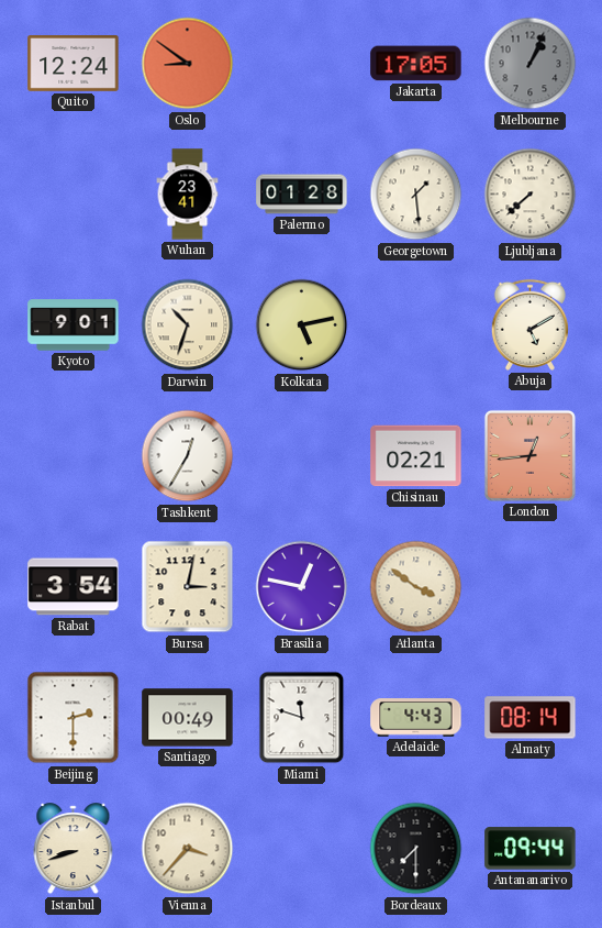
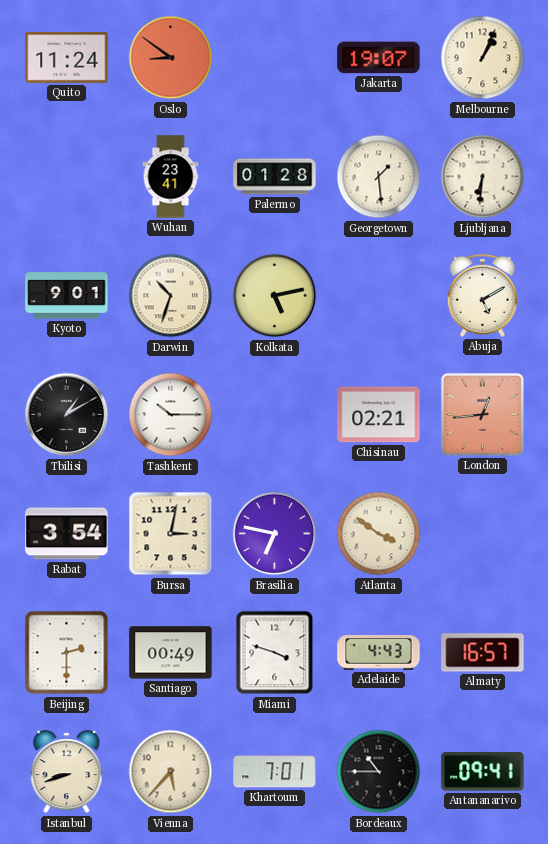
Quito: 12:24 -> 11:24
Jakarta: 17:05 -> 19:07
Melbourne dial: grey -> cream
Ljubljana: 7:38 -> 6:31
Tbilisi: none -> 1:10
Tashkent: 12:35 -> 10:15
Brasilia: 12:47 -> 6:47
Miami: 11:48 -> 3:48
Almaty: 08:14 -> 16:57
Vienna: 3:37 -> 5:37
Khartoum: none -> 7:01
Bordeaux: 7:30 -> 10:45
Antananarivo: 09:44 -> 09:41
